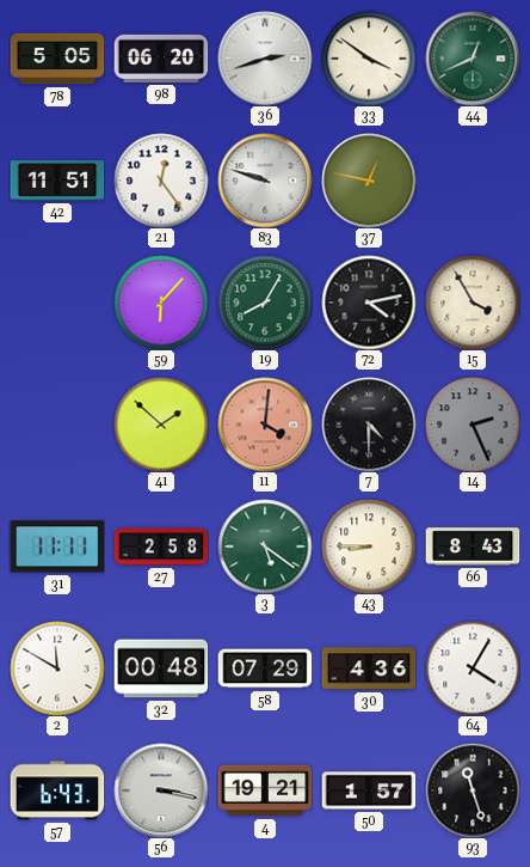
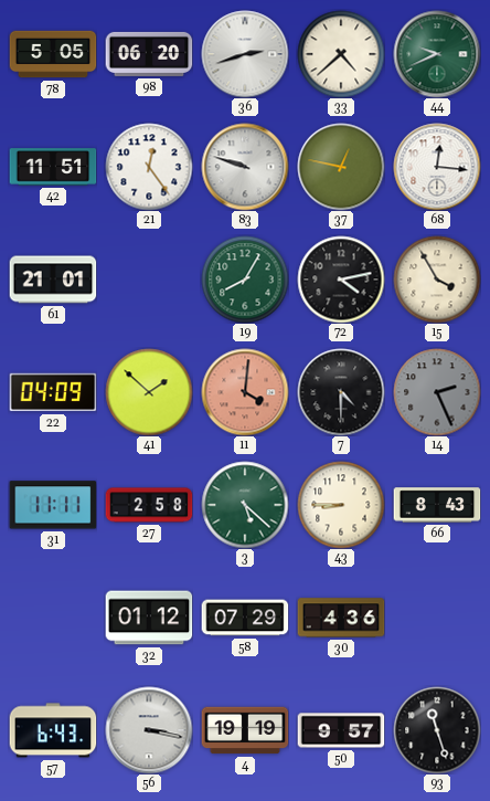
33: 3:51 -> 4:38
44: 12:41 -> 9:41
68: none -> 12:16
61: none -> 21:01
59: 6:07 -> none
22: none -> 04:09
3: 5:21 -> 5:22
2: 11:50 -> none
32: 00:48 -> 01:12
64: 4:05 -> none
4: 19:21 -> 19:19
50: 1:57 -> 9:57
